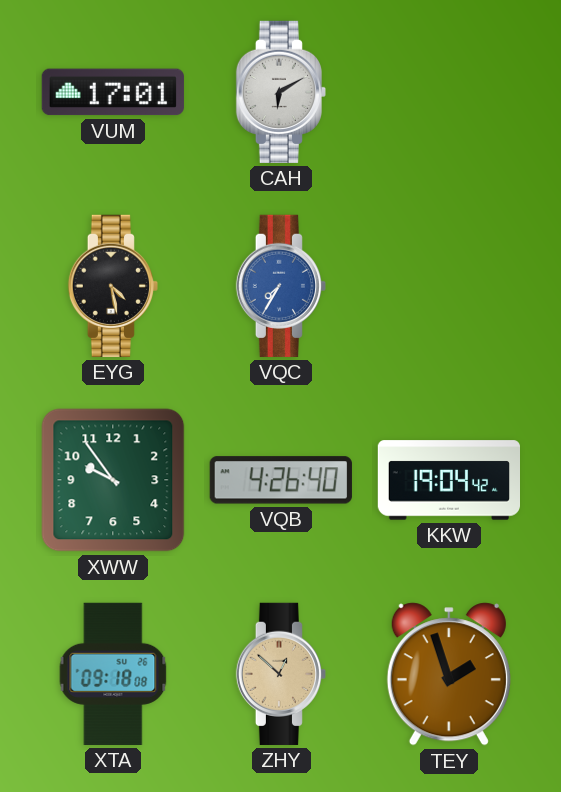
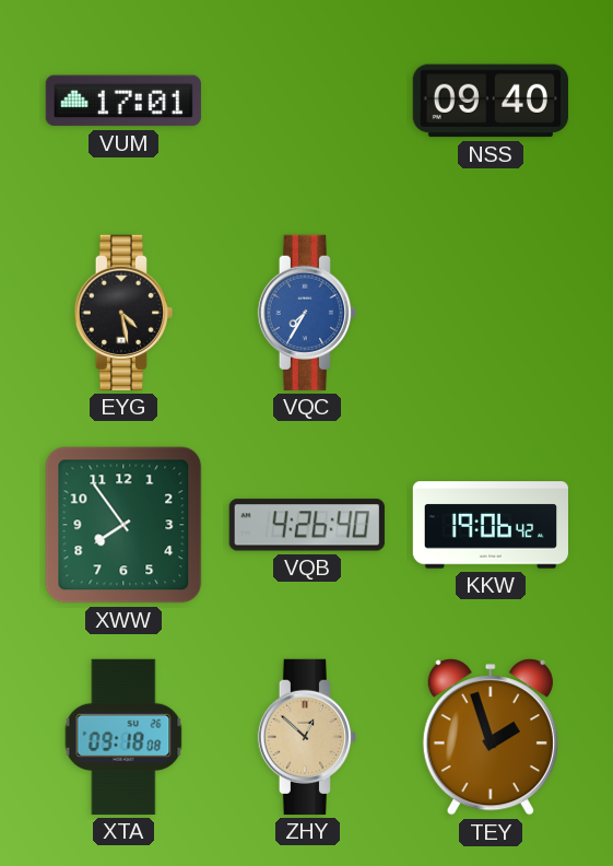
CAH: 6:10 -> none
NSS: none -> 09:40
XWW: 9:54 -> 7:54
KKW: 19:04 -> 19:06
